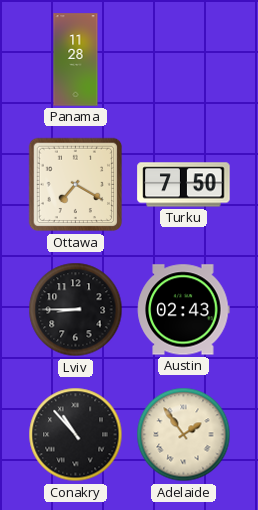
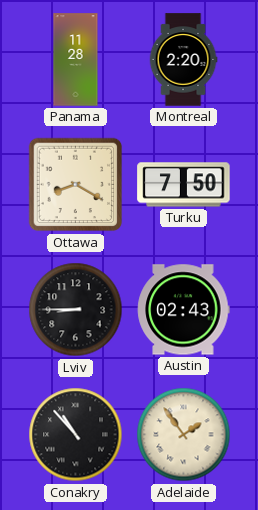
Montreal: none -> 2:20
Ottawa: 7:20 -> 8:20
